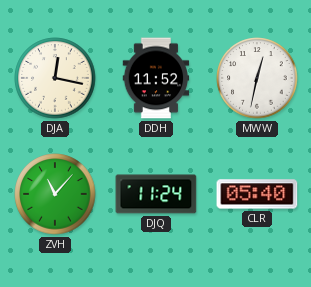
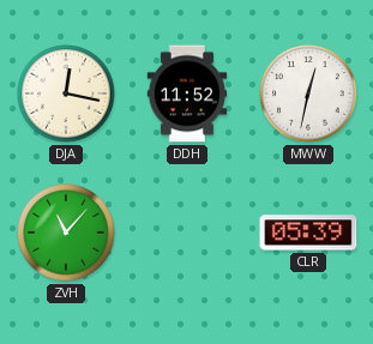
DJQ: 11:24 -> none
CLR: 05:40 -> 05:39
